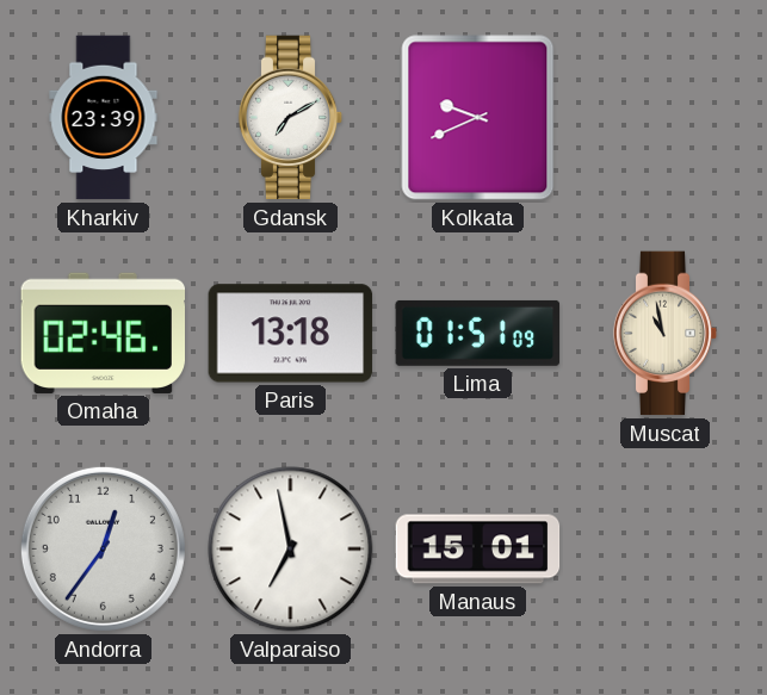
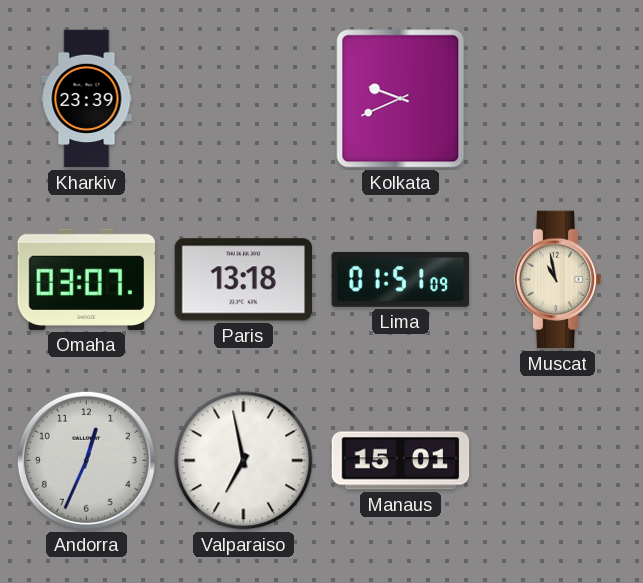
Gdansk: 7:10 -> none
Omaha: 02:46 -> 03:07
Andorra: 12:36 -> 12:34
